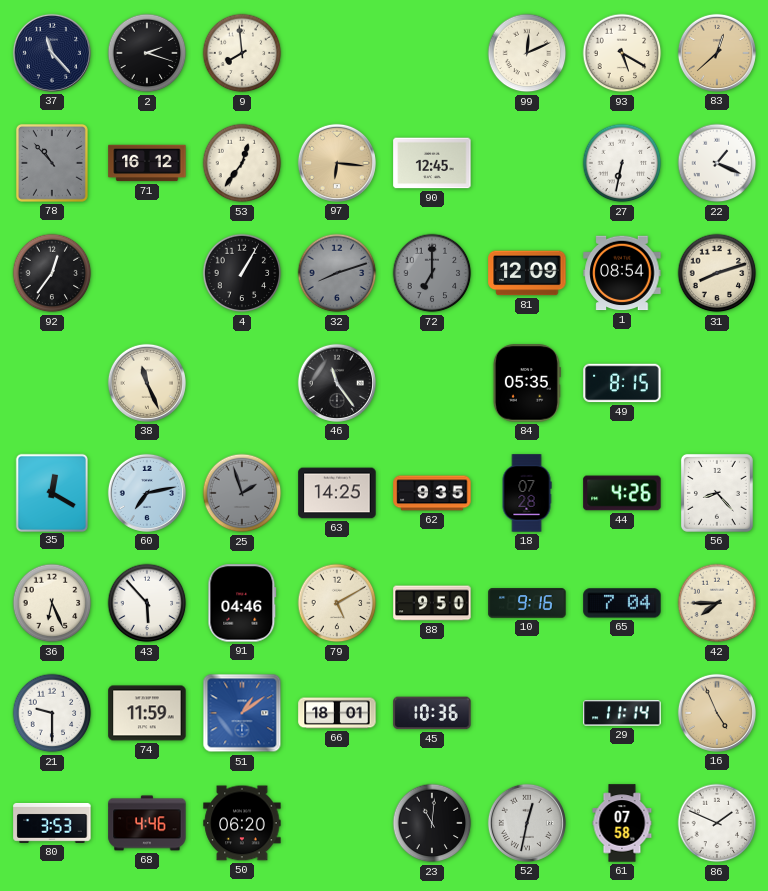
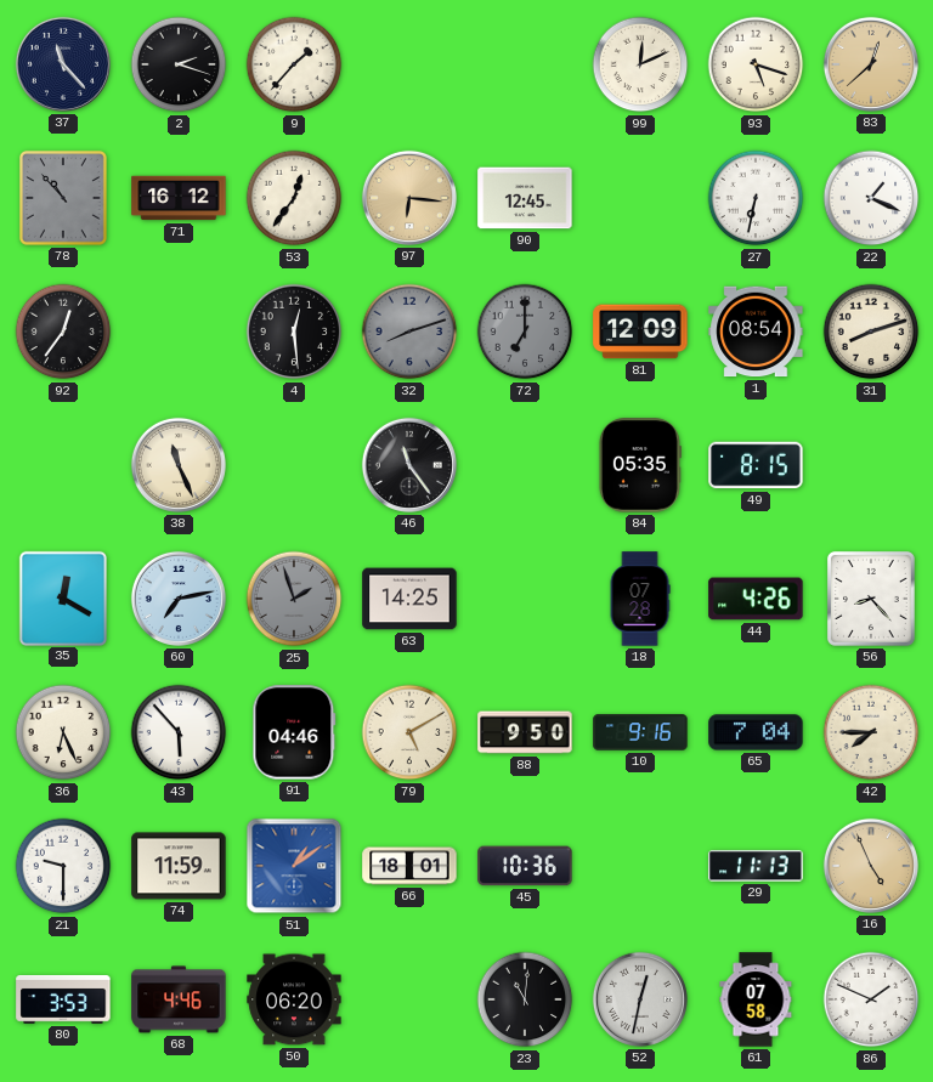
9: 7:59 -> 1:37
93: 5:20 -> 5:18
4: 1:05 -> 12:29
62: 9:35 -> none
29: 11:14 -> 11:13
